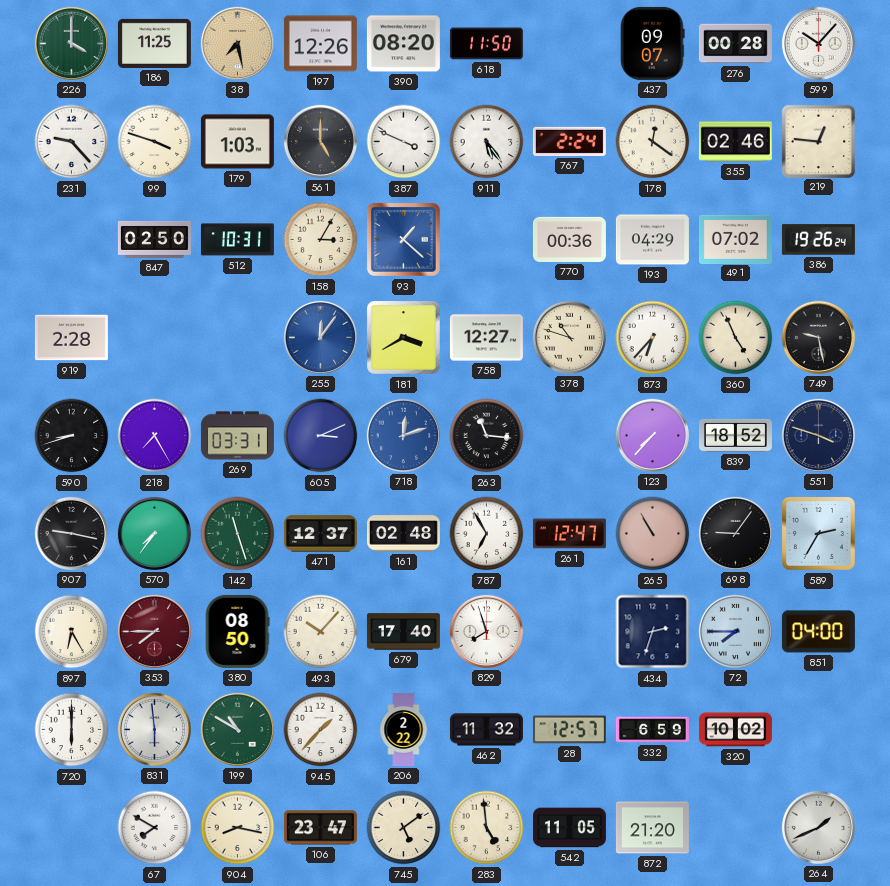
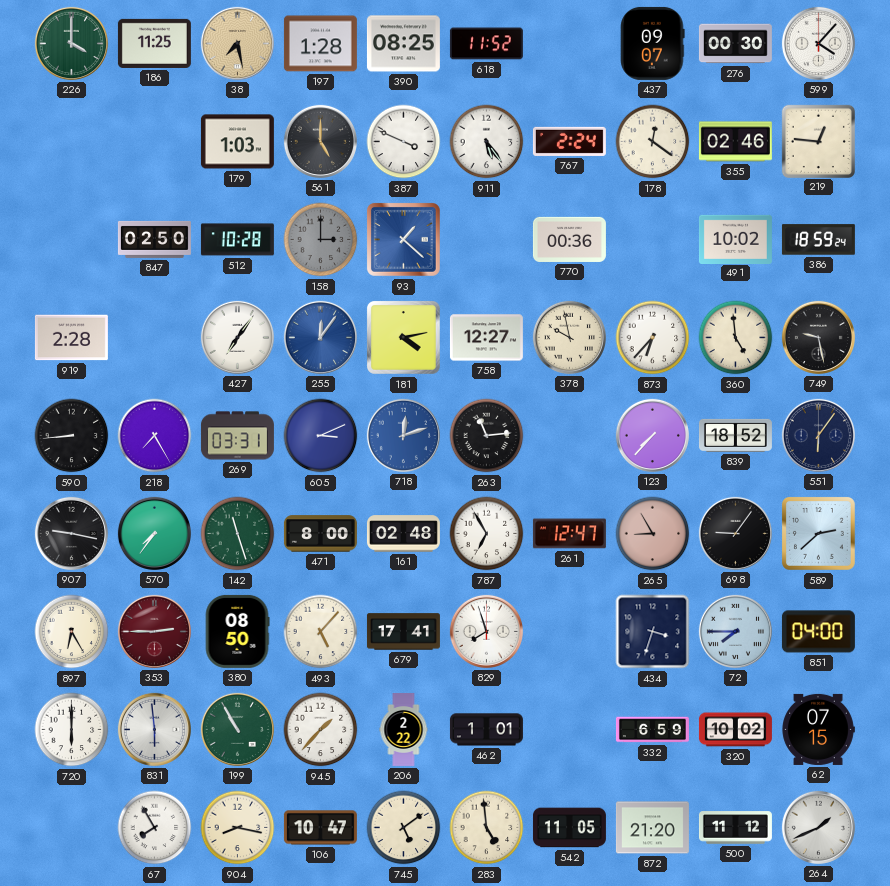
197: 12:26 -> 1:28
390: 08:20 -> 08:25
618: 11:50 -> 11:52
276: 00:28 -> 00:30
599: 10:07 -> 4:07
231: 9:23 -> none
99: 3:48 -> none
512: 10:31 -> 10:28
158: 3:05 -> 3:00
158 dial: cream -> grey
193: 04:29 -> none
491: 07:02 -> 10:02
386: 19:26 -> 18:59
427: none -> 7:06
181: 3:40 -> 4:13
378: 10:48 -> 9:58
360: 4:56 -> 4:59
590: 8:42 -> 8:44
263: 11:16 -> 11:14
551: 3:48 -> 6:06
471: 12:37 -> 8:00
265: 10:55 -> 8:55
589: 2:35 -> 2:38
353: 7:45 -> 2:45
493: 10:07 -> 5:07
679: 17:40 -> 17:41
434: 2:33 -> 3:33
199: 10:50 -> 10:55
462: 11:32 -> 1:01
28: 12:57 -> none
62: none -> 07:15
67: 7:50 -> 7:55
106: 23:47 -> 10:47
500: none -> 11:12
